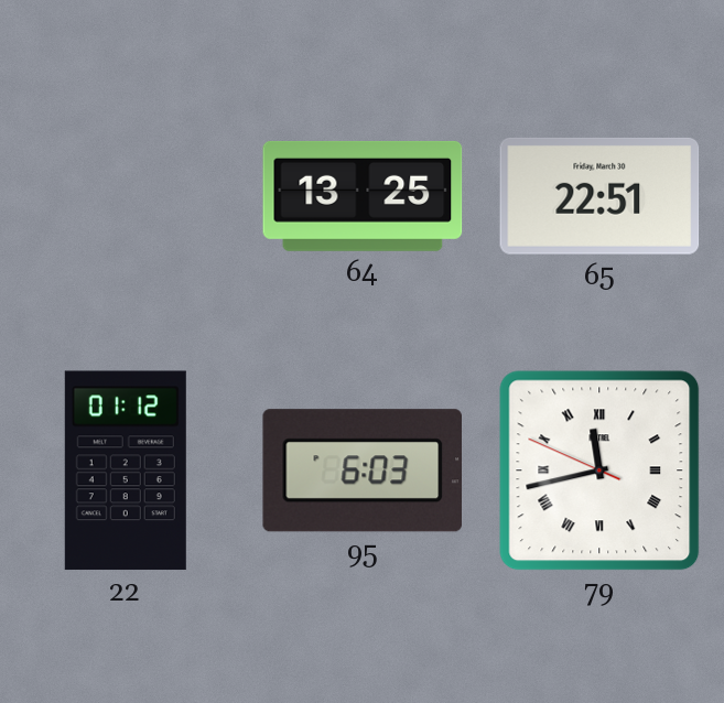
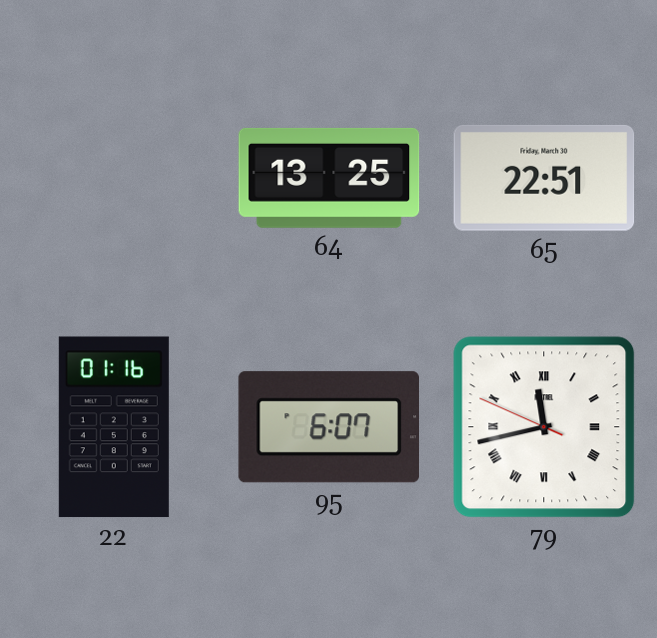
22: 01:12 -> 01:16
95: 6:03 -> 6:07
